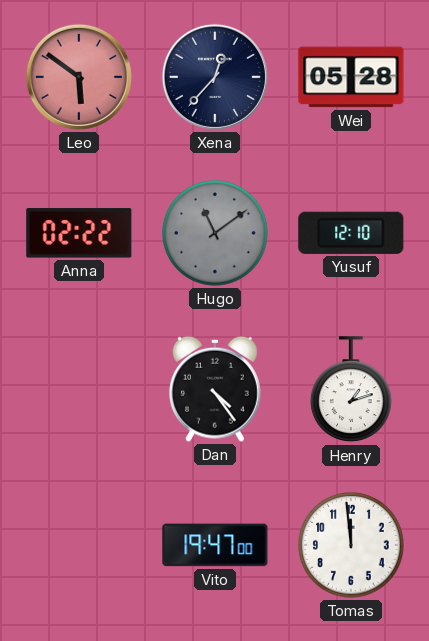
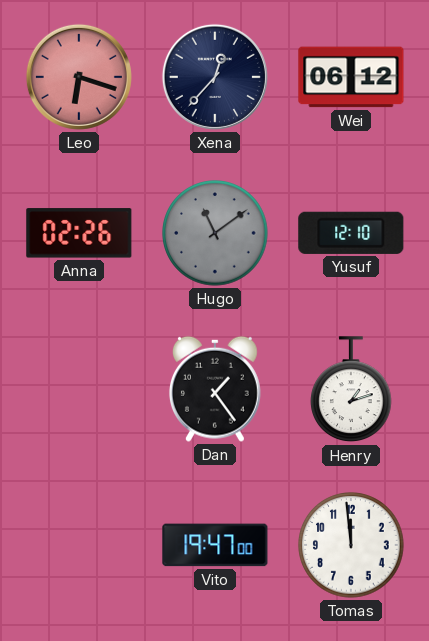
Leo: 5:51 -> 6:18
Wei: 05:28 -> 06:12
Anna: 02:22 -> 02:26
Dan: 4:24 -> 1:24
